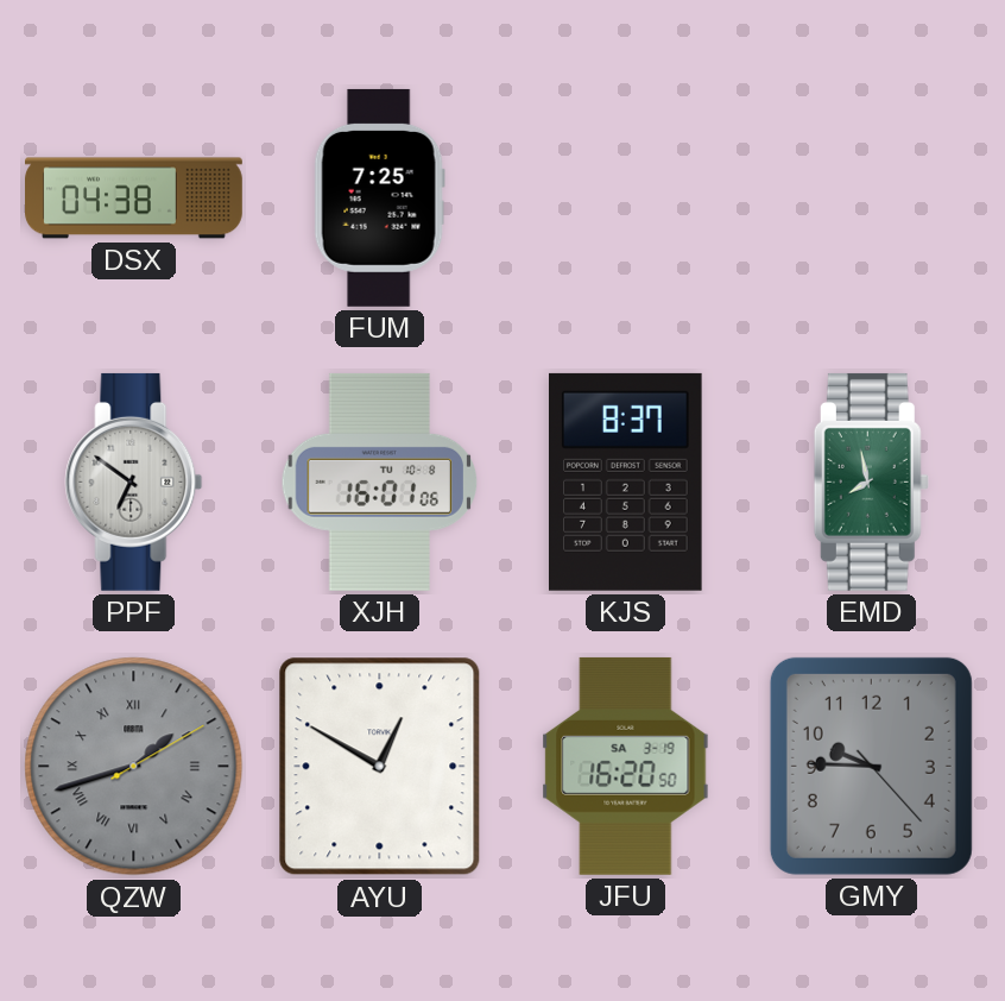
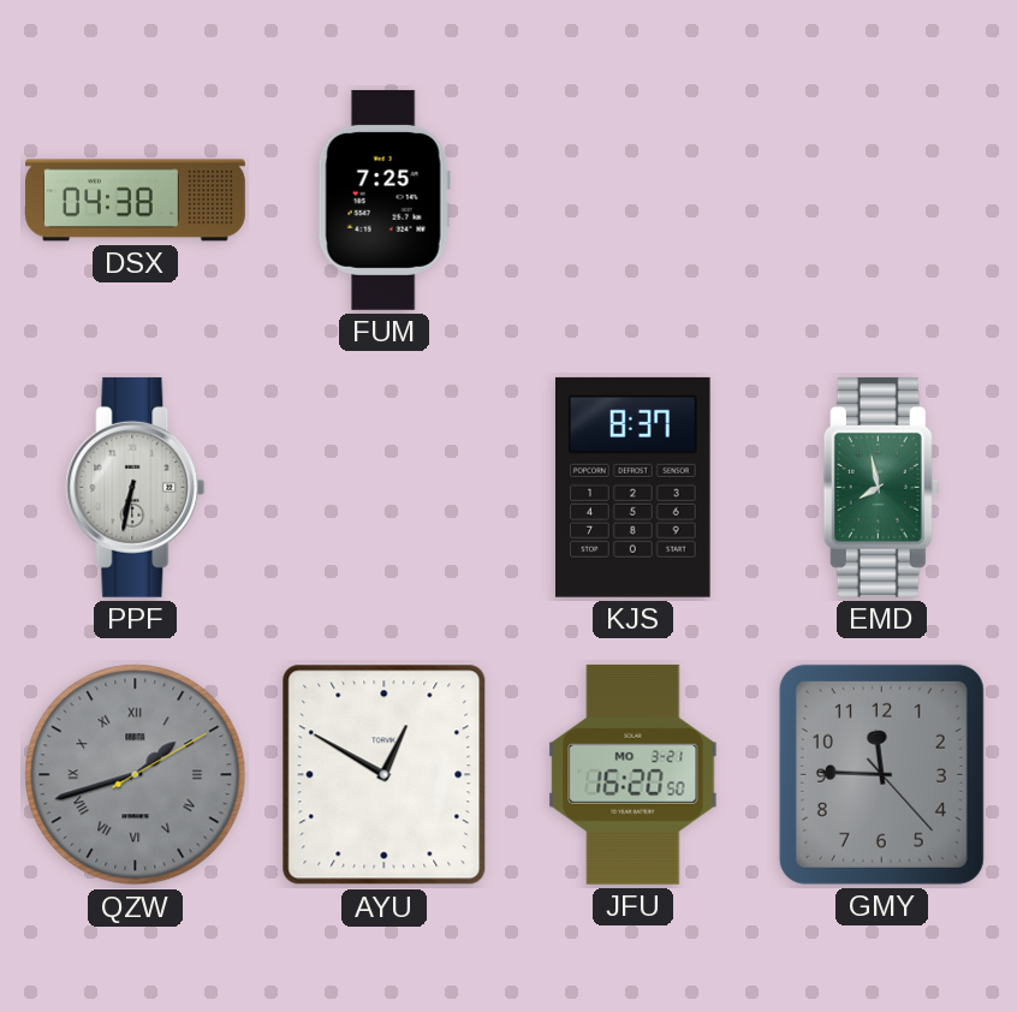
PPF: 6:51 -> 6:32
XJH: 16:01 -> none
JFU date: SA 3-19 -> MO 3-21
GMY: 9:45 -> 11:45
